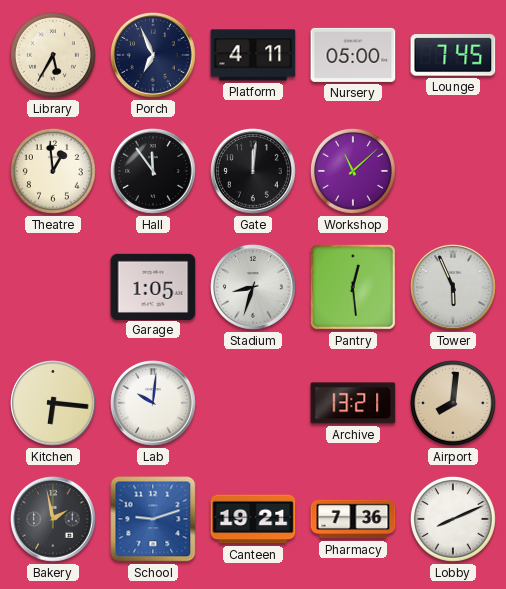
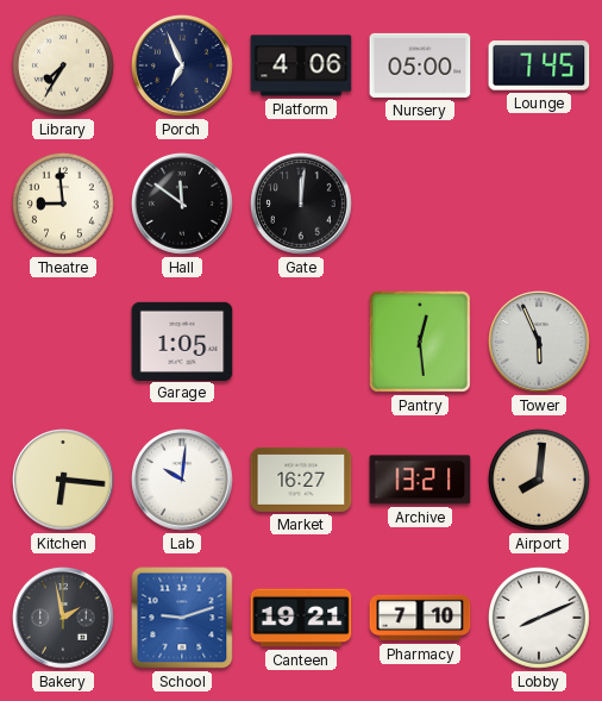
Library: 5:35 -> 7:35
Platform: 4:11 -> 4:06
Theatre: 12:59 -> 8:59
Hall: 11:54 -> 11:51
Workshop: 11:08 -> none
Stadium: 8:33 -> none
Market: none -> 16:27
Pharmacy: 7:36 -> 7:10
